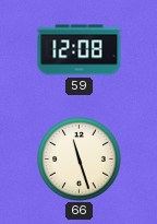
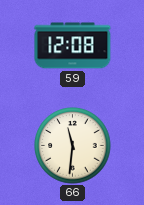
66: 11:27 -> 11:31
